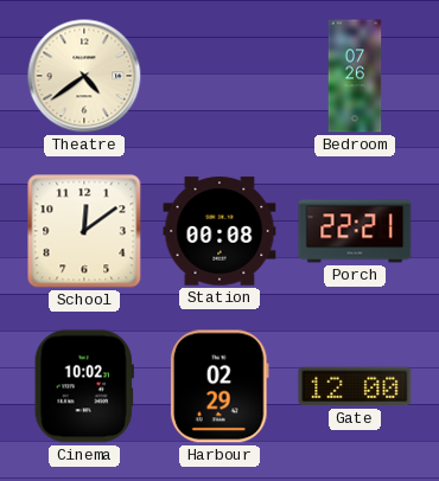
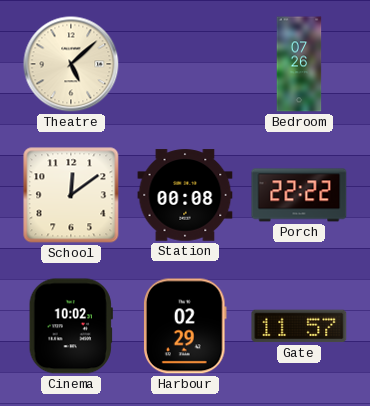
Theatre: 4:39 -> 5:08
Porch: 22:21 -> 22:22
Gate: 12:00 -> 11:57
